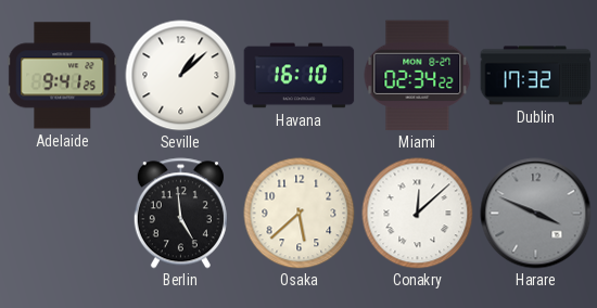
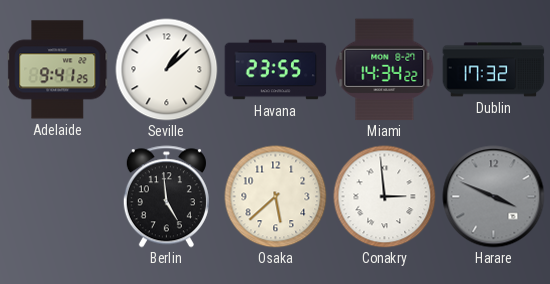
Havana: 16:10 -> 23:55
Miami: 02:34 -> 14:34
Conakry: 12:08 -> 2:59
